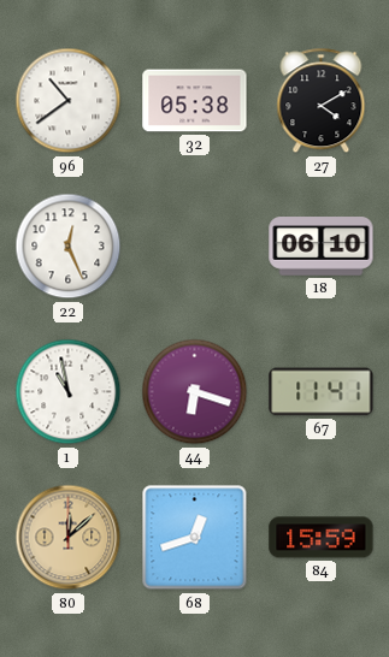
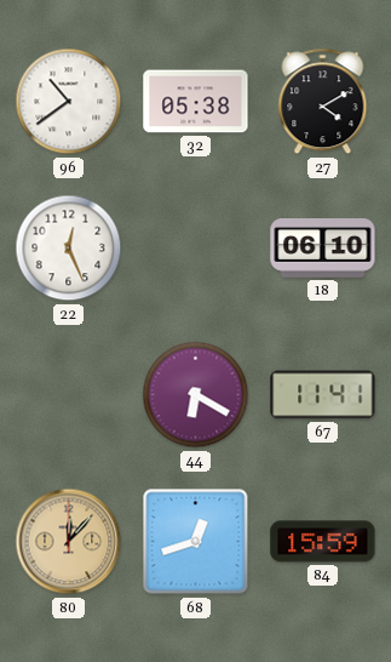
1: 10:58 -> none
44: 6:18 -> 6:20
80: 12:08 -> 12:07
